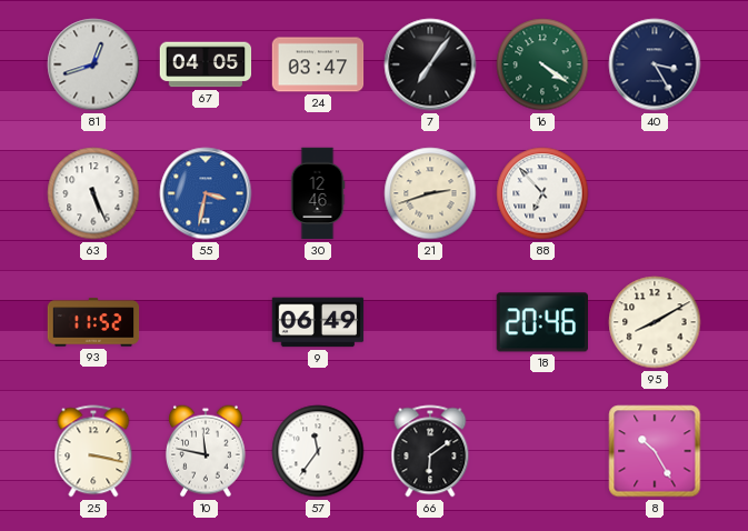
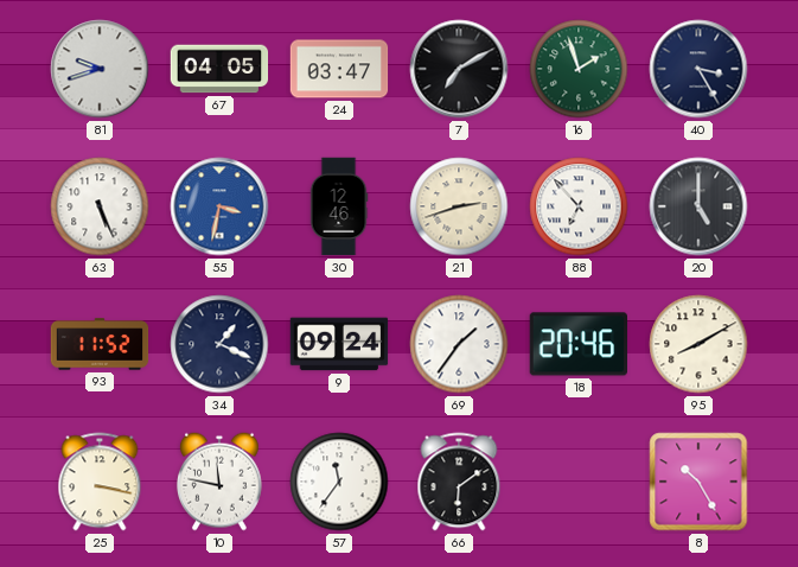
81: 12:42 -> 9:42
7: 7:06 -> 7:10
16: 4:21 -> 1:57
20: none -> 5:00
34: none -> 1:19
9: 06:49 -> 09:24
69: none -> 1:36
